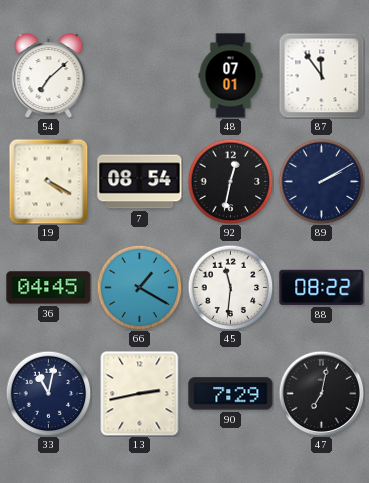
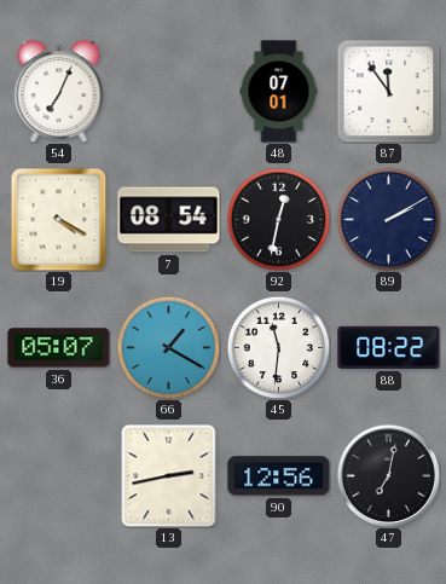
54: 7:08 -> 7:04
36: 04:45 -> 05:07
33: 11:02 -> none
90: 7:29 -> 12:56
